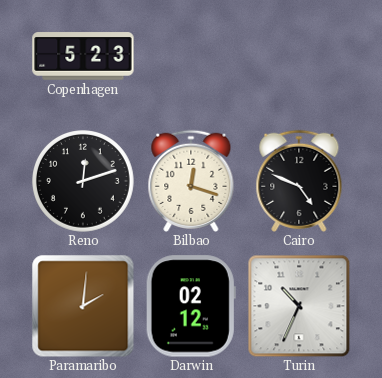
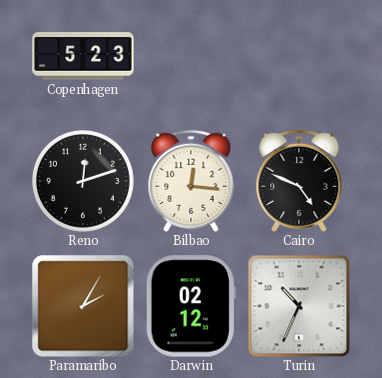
Bilbao: 12:18 -> 12:16
Paramaribo: 2:01 -> 2:05
